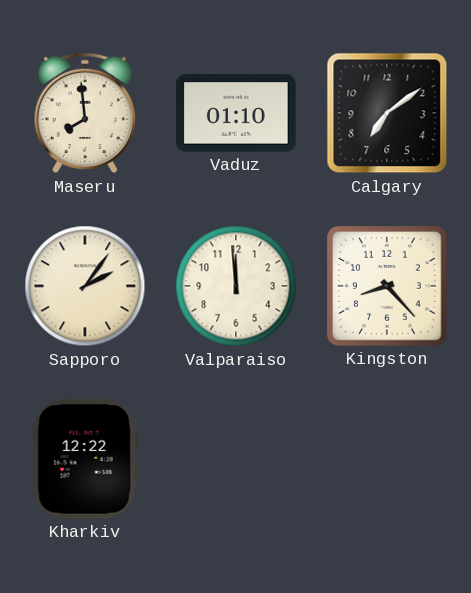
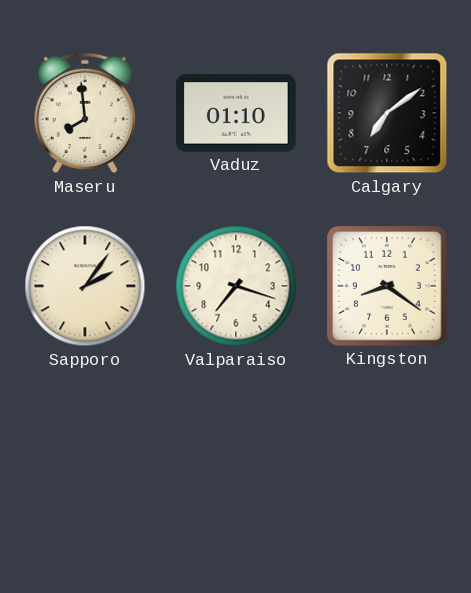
Valparaiso: 11:59 -> 7:18
Kingston: 8:23 -> 8:21
Kharkiv: 12:22 -> none
